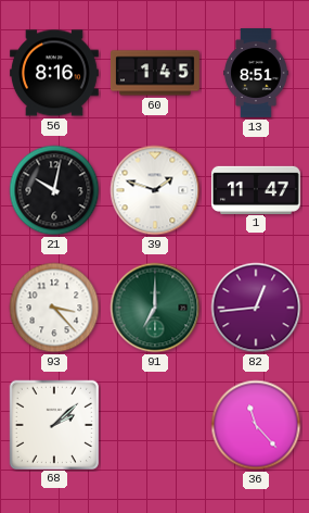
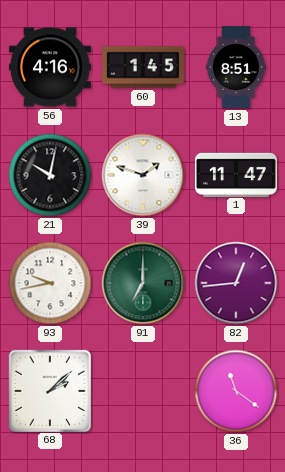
56: 8:16 -> 4:16
93: 3:23 -> 9:43
36: 11:23 -> 11:21
